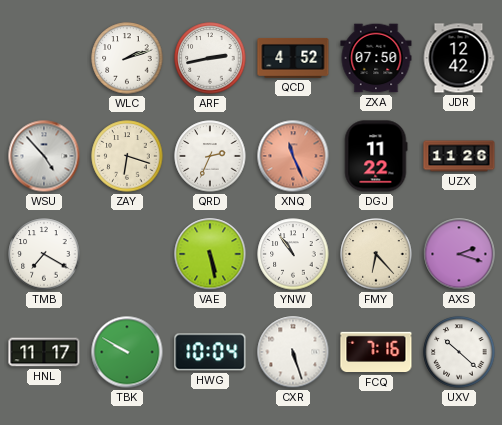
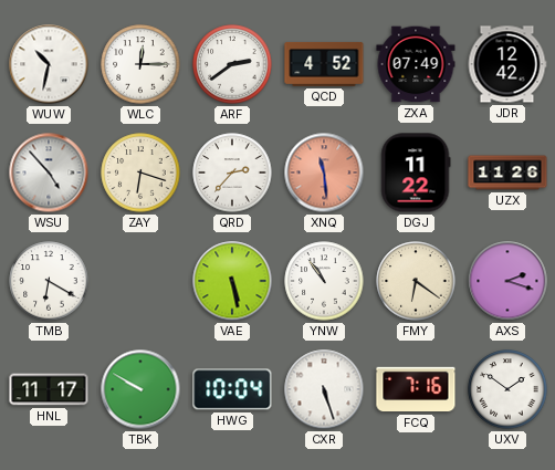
WUW: none -> 10:32
WLC: 2:12 -> 12:15
ARF: 2:43 -> 2:39
ZXA: 07:50 -> 07:49
QRD: 2:34 -> 2:37
XNQ: 11:26 -> 11:29
TMB: 7:20 -> 6:20
FMY: 6:23 -> 6:21
UXV: 10:22 -> 1:51
